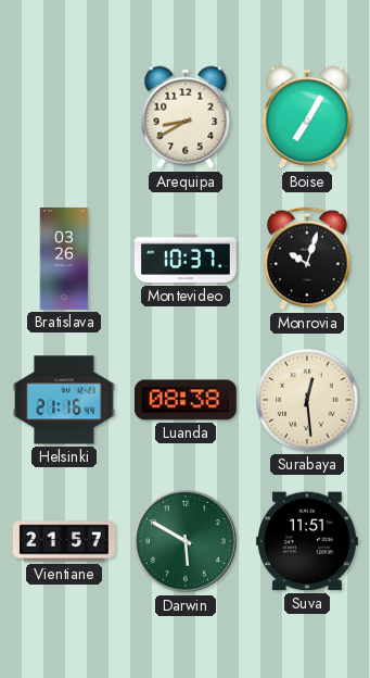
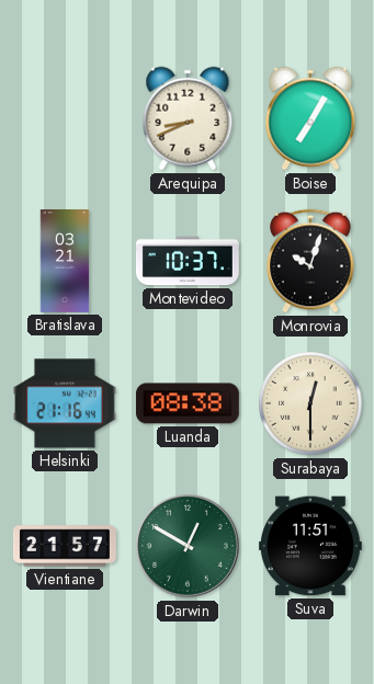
Arequipa: 8:40 -> 8:41
Bratislava: 03:26 -> 03:21
Surabaya: 12:29 -> 12:30
Darwin: 5:50 -> 12:50
